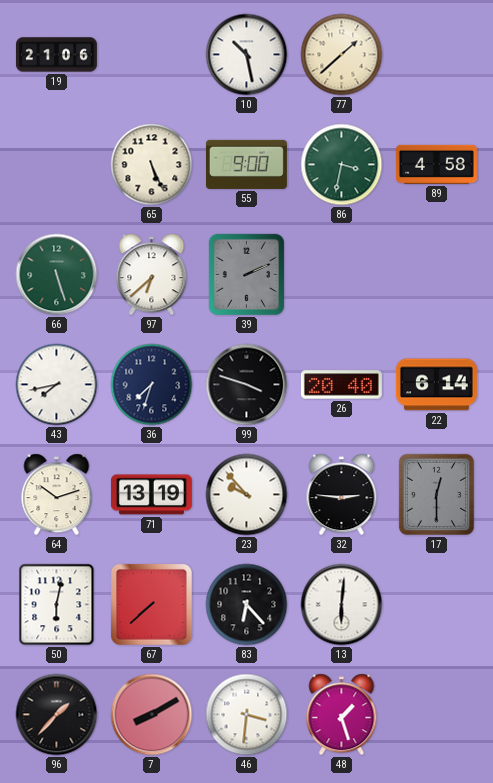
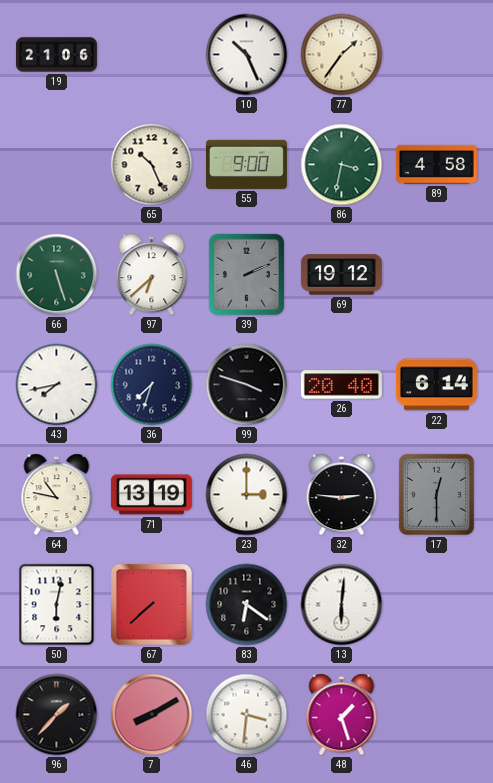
10: 10:28 -> 10:26
77: 1:38 -> 1:36
65: 5:26 -> 10:26
69: none -> 19:12
64: 10:12 -> 10:47
23: 9:53 -> 3:00
83: 6:23 -> 6:21
